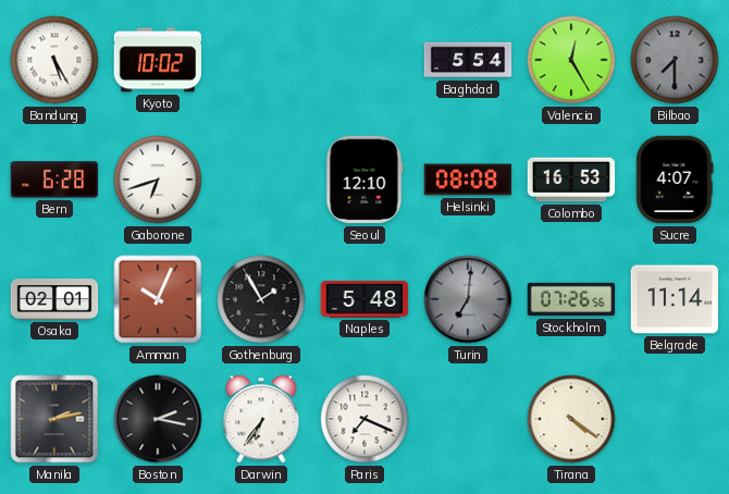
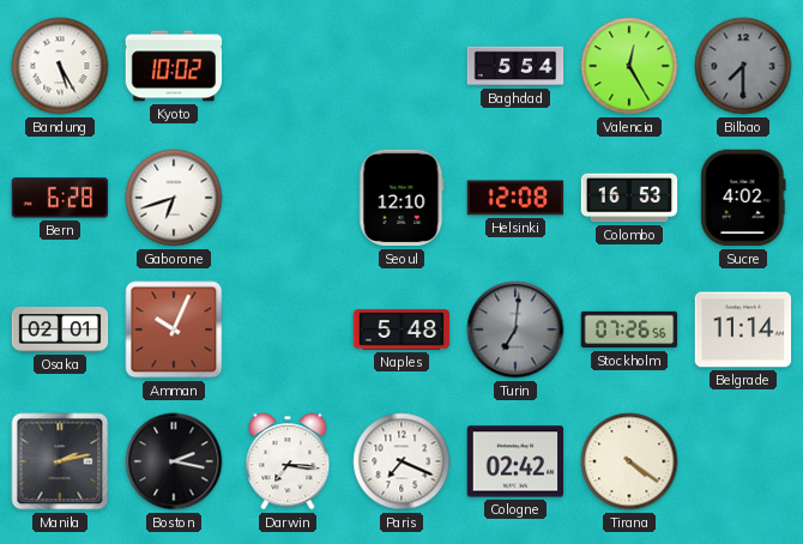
Helsinki: 08:08 -> 12:08
Sucre: 4:07 -> 4:02
Gothenburg: 1:55 -> none
Darwin: 6:36 -> 7:16
Cologne: none -> 02:42
